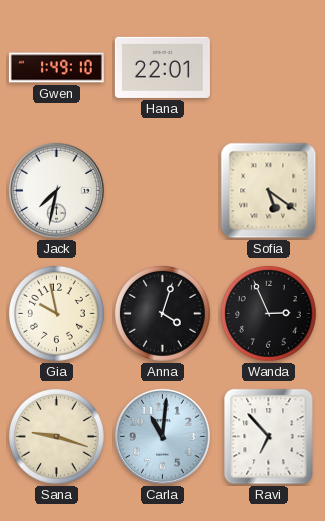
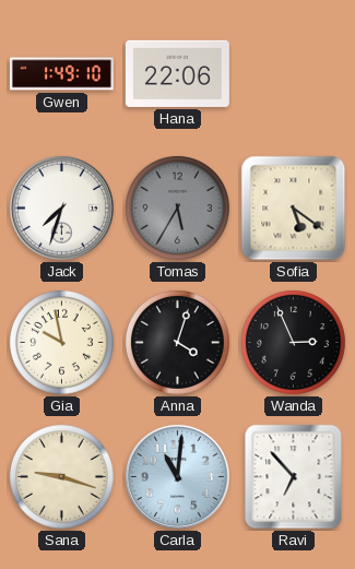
Hana: 22:01 -> 22:06
Jack: 7:32 -> 7:33
Tomas: none -> 5:35
